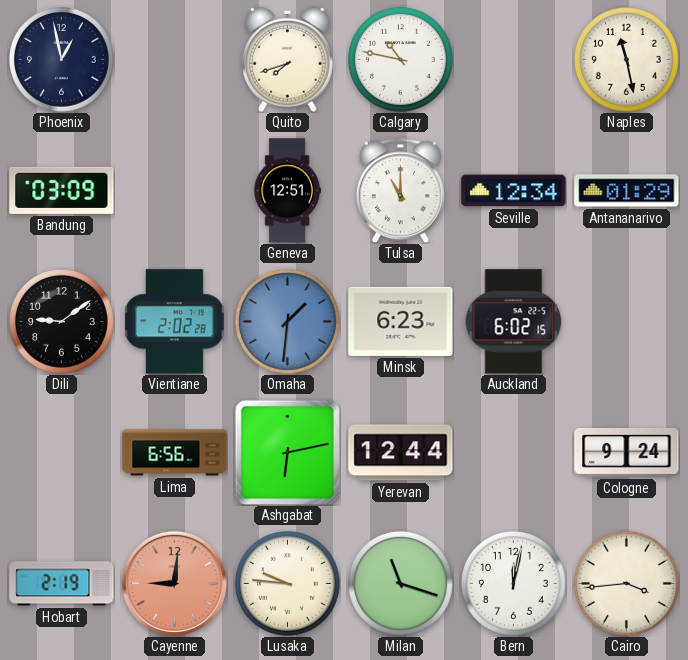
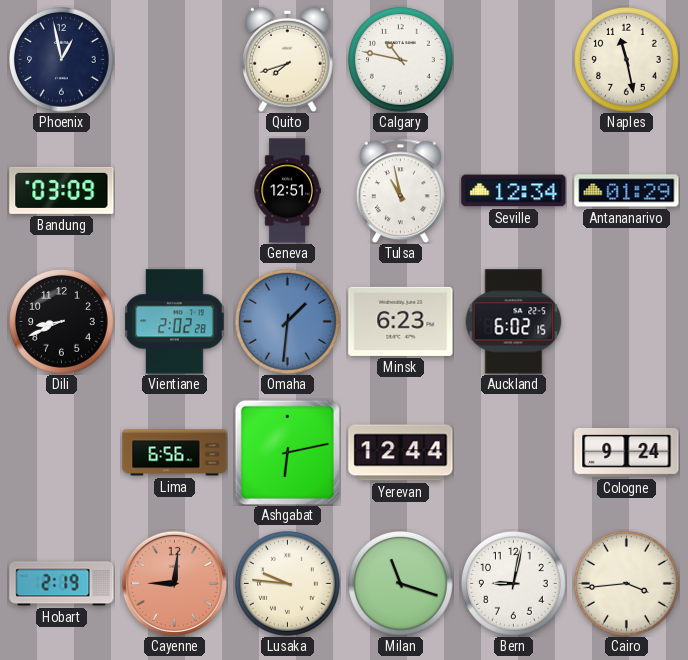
Tulsa: 11:00 -> 10:58
Dili: 9:09 -> 8:41
Bern: 12:02 -> 9:02
